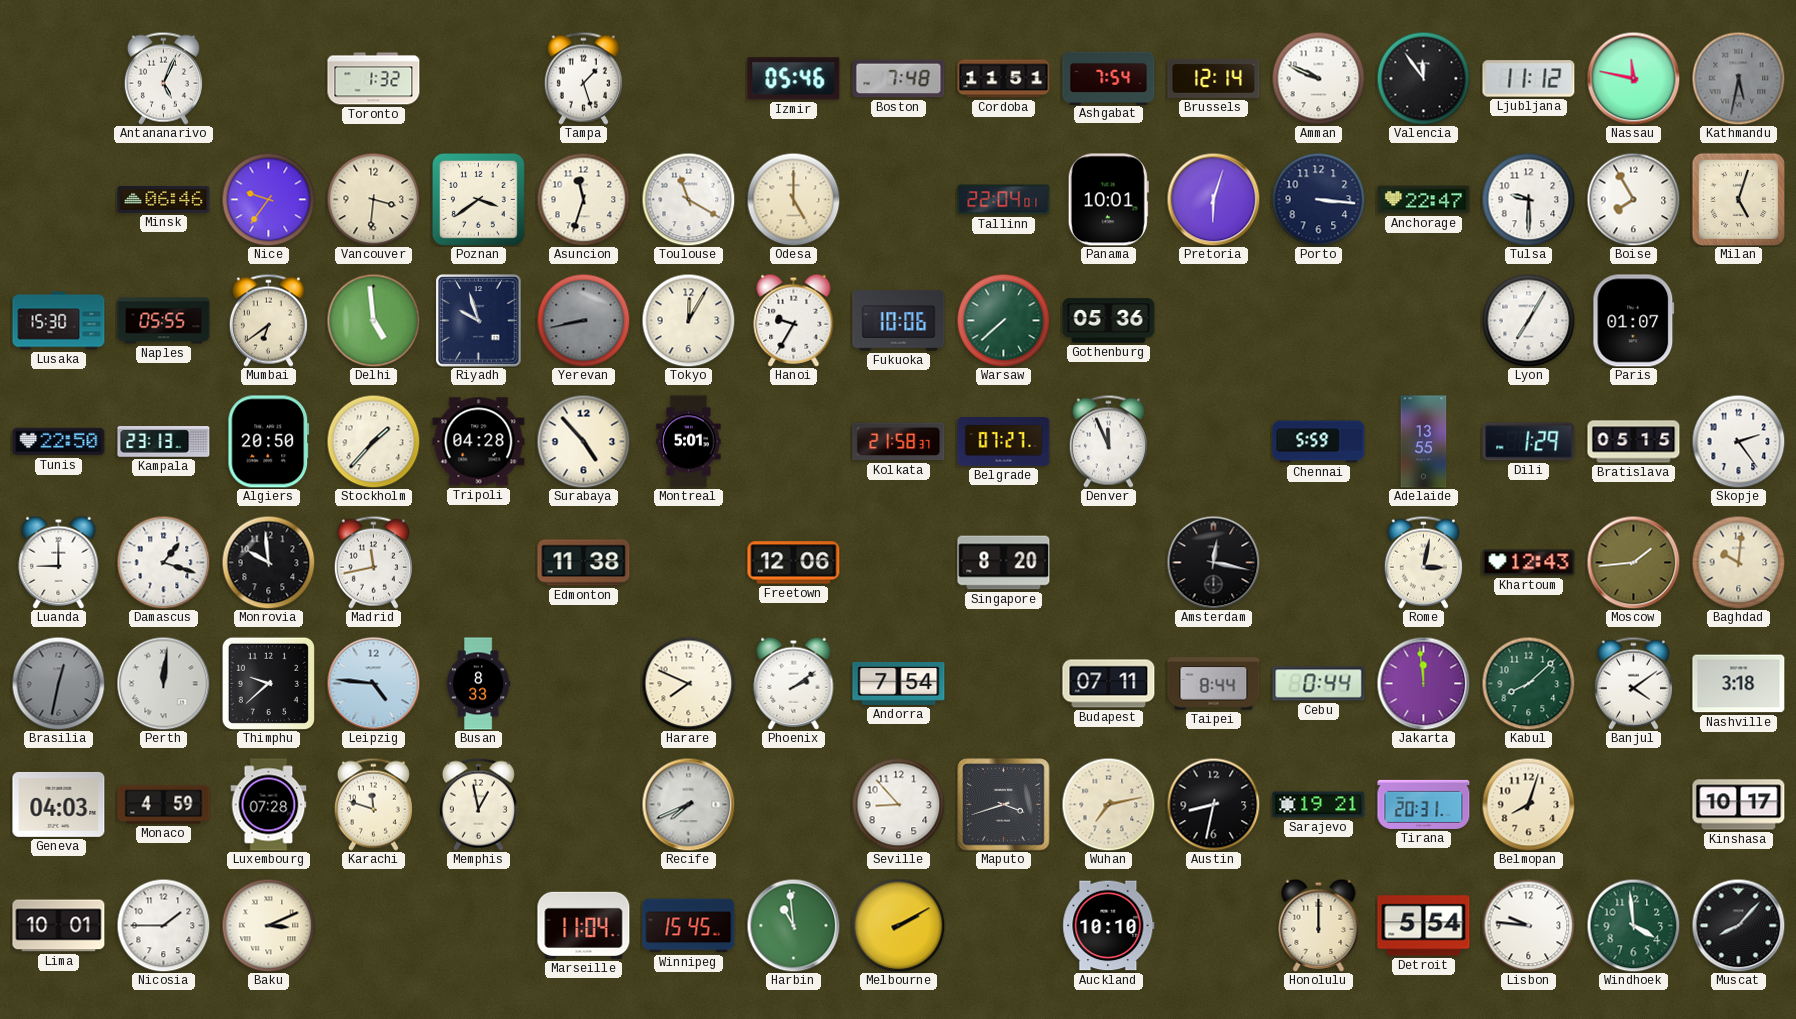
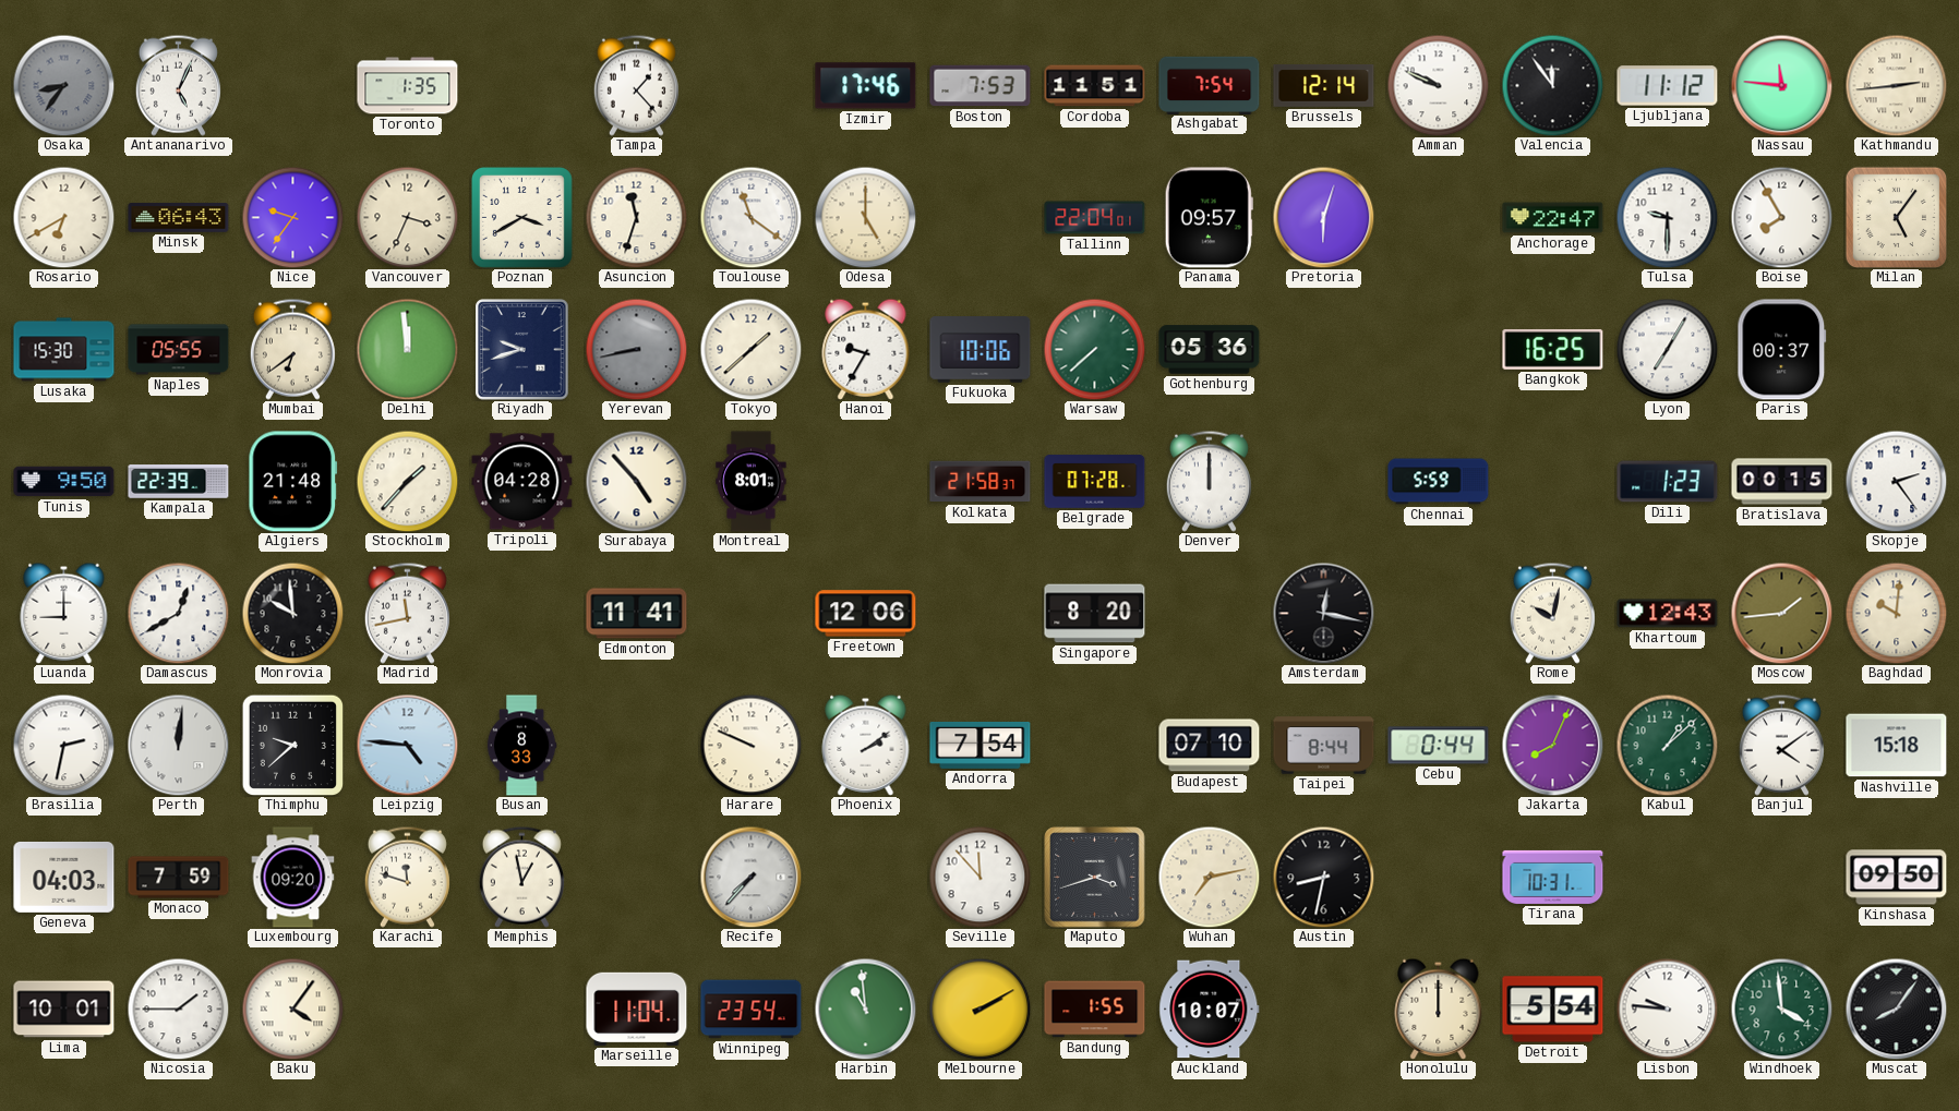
Osaka: none -> 8:36
Toronto: 1:32 -> 1:35
Tampa: 1:27 -> 1:23
Izmir: 05:46 -> 17:46
Boston: 7:48 -> 7:53
Nassau: 11:47 -> 11:46
Kathmandu: 5:32 -> 2:44
Kathmandu dial: grey -> cream
Rosario: none -> 6:40
Minsk: 06:46 -> 06:43
Vancouver: 3:31 -> 3:34
Poznan: 3:39 -> 3:40
Toulouse: 11:20 -> 11:21
Panama: 10:01 -> 09:57
Porto: 3:16 -> none
Milan: 5:03 -> 5:06
Delhi: 4:59 -> 11:59
Riyadh: 9:57 -> 9:42
Tokyo: 12:05 -> 1:38
Bangkok: none -> 16:25
Paris: 01:07 -> 00:37
Tunis: 22:50 -> 9:50
Kampala: 23:13 -> 22:39
Algiers: 20:50 -> 21:48
Montreal: 5:01 -> 8:01
Belgrade: 07:27 -> 07:28
Denver: 11:56 -> 12:00
Adelaide: 13:55 -> none
Dili: 1:29 -> 1:23
Bratislava: 05:15 -> 00:15
Damascus: 1:18 -> 12:40
Edmonton: 11:38 -> 11:41
Rome: 3:02 -> 10:02
Brasilia: 12:32 -> 2:32
Brasilia dial: grey -> white
Harare: 7:49 -> 9:49
Budapest: 07:11 -> 07:10
Jakarta: 11:59 -> 8:04
Kabul: 8:08 -> 1:08
Nashville: 3:18 -> 15:18
Monaco: 4:59 -> 7:59
Luxembourg: 07:28 -> 09:20
Recife: 7:41 -> 7:37
Seville: 8:53 -> 11:53
Sarajevo: 19:21 -> none
Tirana: 20:31 -> 10:31
Belmopan: 8:03 -> none
Kinshasa: 10:17 -> 09:50
Baku: 3:11 -> 4:06
Winnipeg: 15:45 -> 23:54
Bandung: none -> 1:55
Auckland: 10:10 -> 10:07
Muscat: 8:07 -> 8:06
